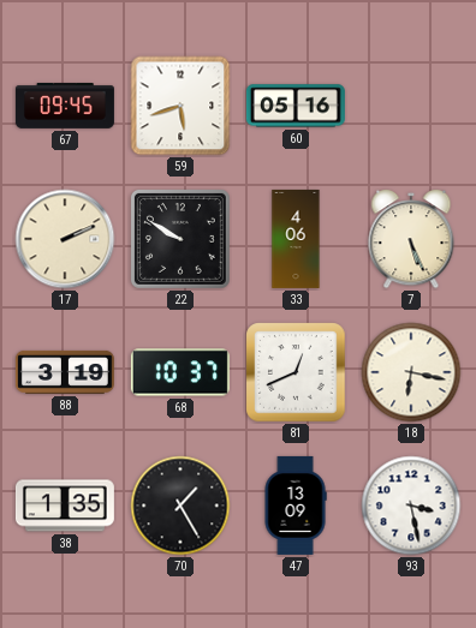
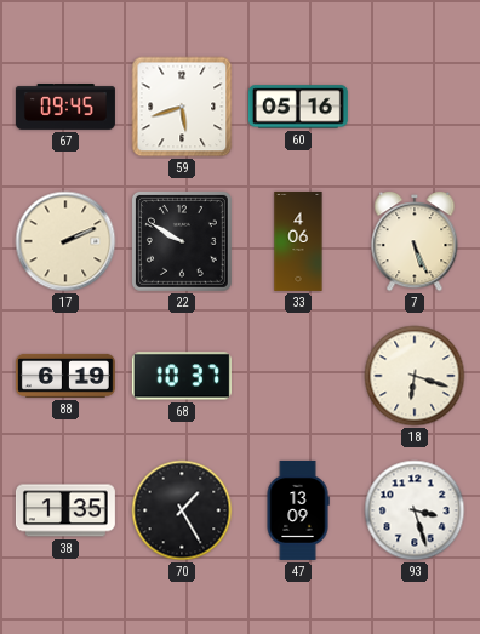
88: 3:19 -> 6:19
81: 12:41 -> none
18: 6:17 -> 6:18
93: 3:28 -> 3:27
